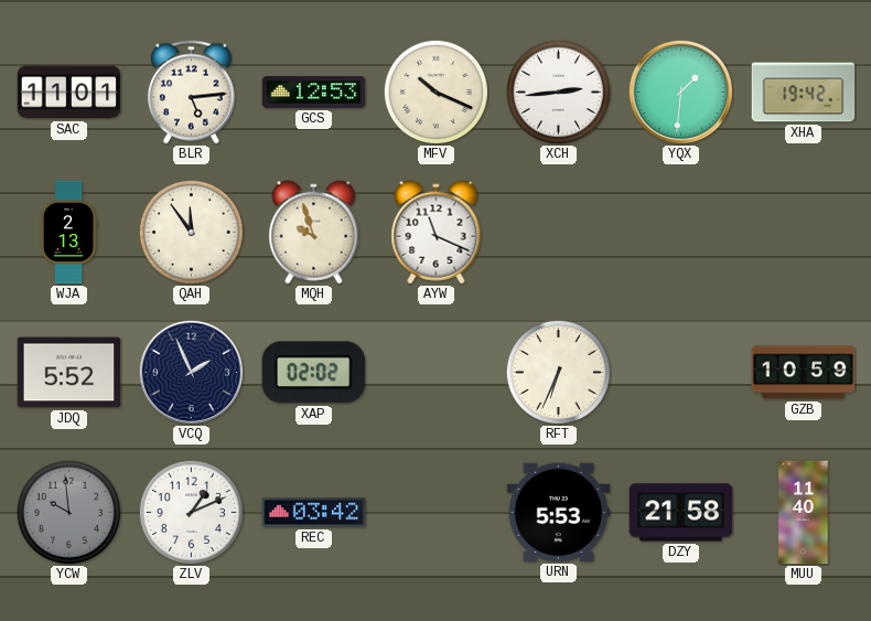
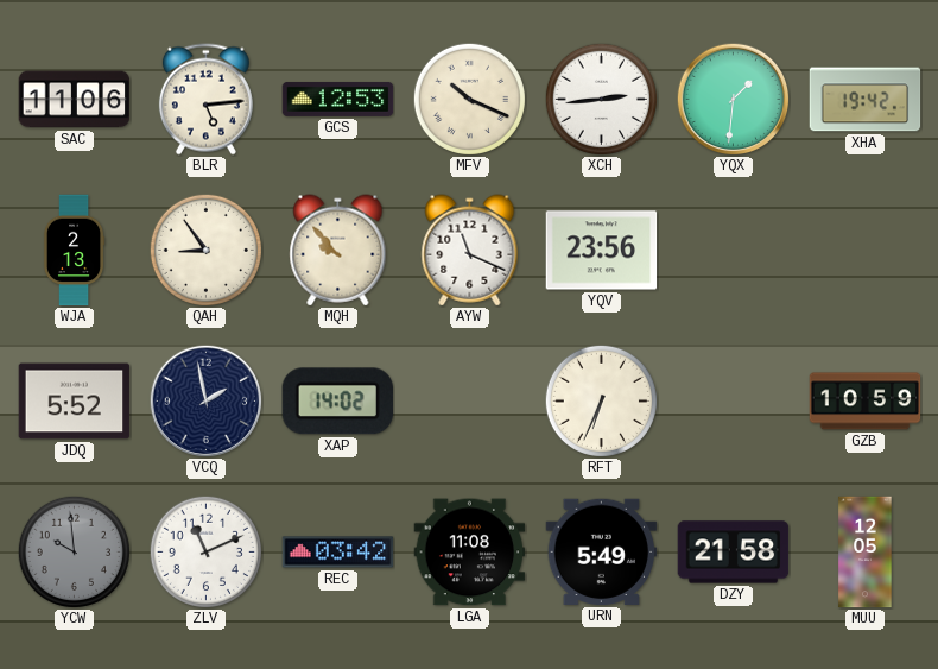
SAC: 11:01 -> 11:06
QAH: 11:54 -> 8:54
MQH: 9:57 -> 9:53
YQV: none -> 23:56
VCQ: 1:56 -> 1:58
XAP: 02:02 -> 14:02
ZLV: 1:11 -> 11:11
LGA: none -> 11:08
URN: 5:53 -> 5:49
MUU: 11:40 -> 12:05
